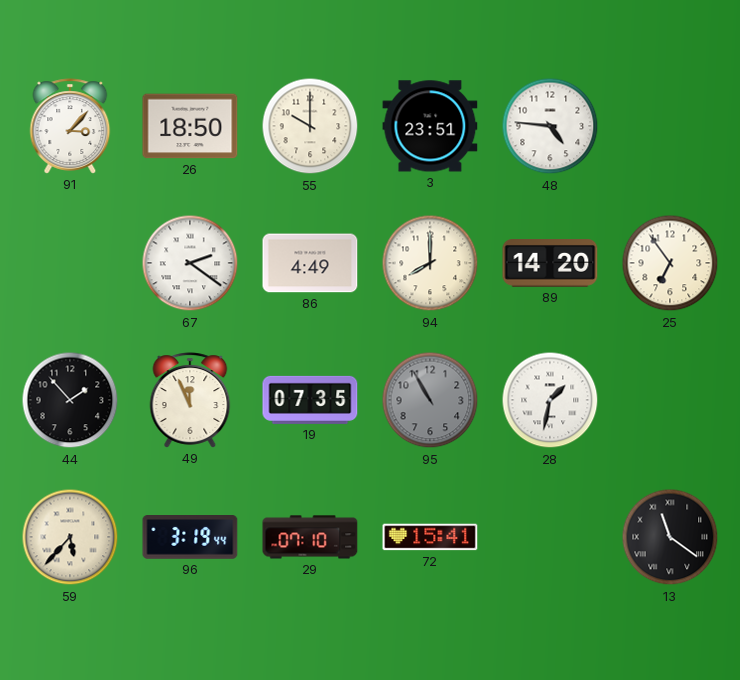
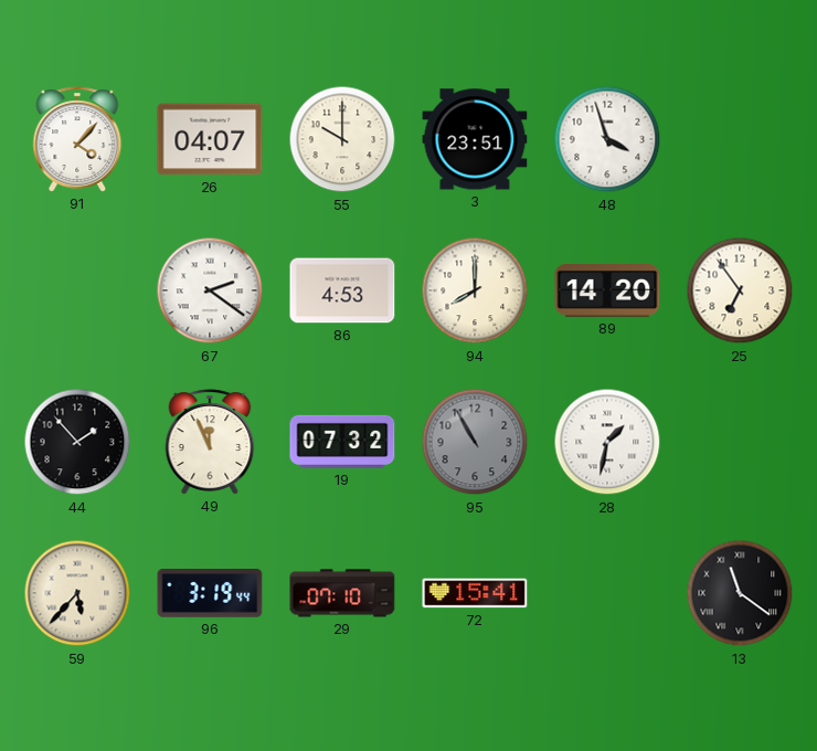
91: 3:07 -> 4:07
26: 18:50 -> 04:07
48: 4:46 -> 3:57
86: 4:49 -> 4:53
19: 07:35 -> 07:32
